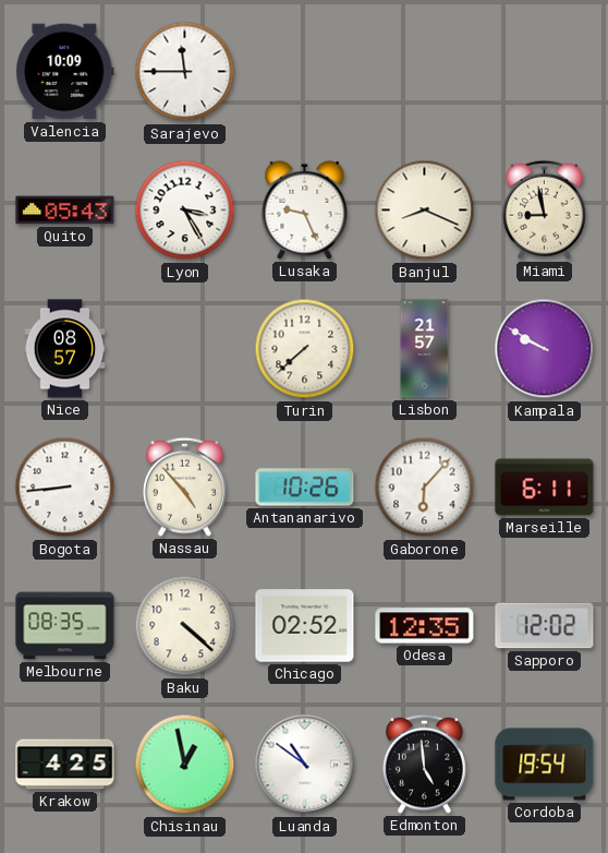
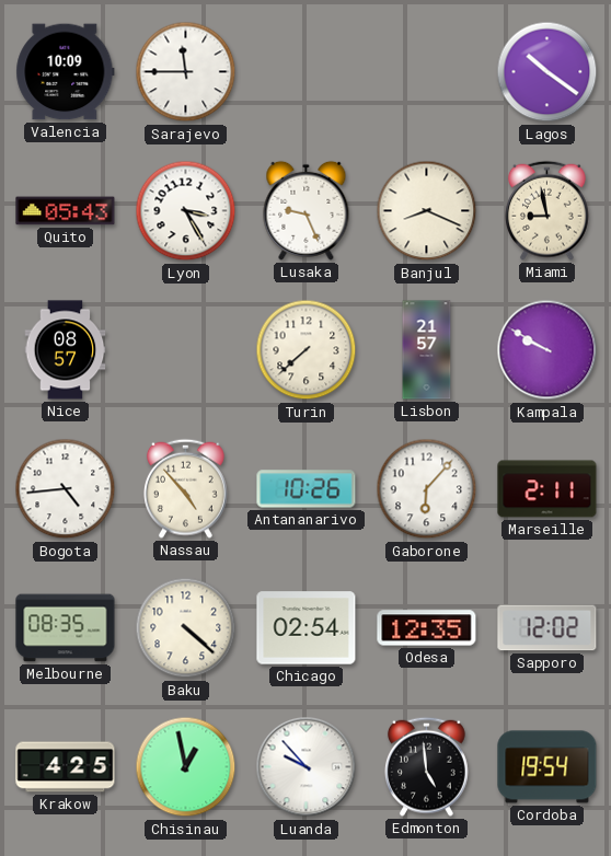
Lagos: none -> 10:21
Bogota: 8:44 -> 4:44
Marseille: 6:11 -> 2:11
Chicago: 02:52 -> 02:54
Luanda: 10:51 -> 9:53
